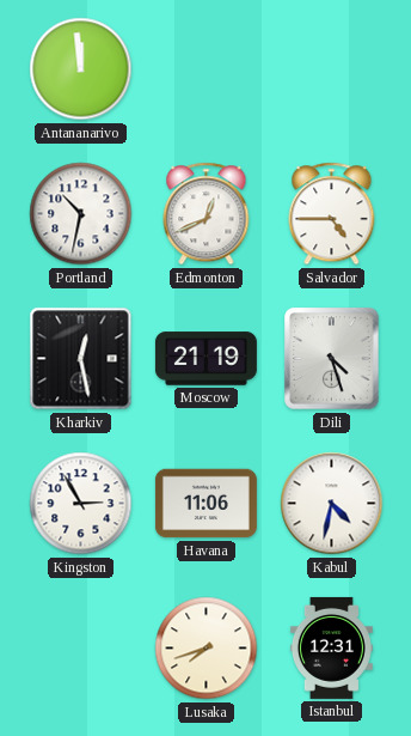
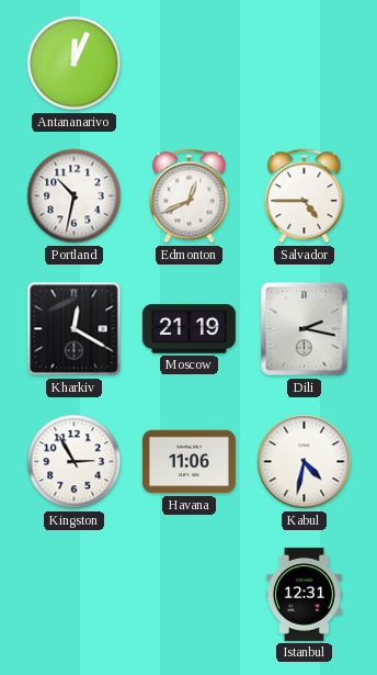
Antananarivo: 11:59 -> 12:04
Kharkiv: 12:28 -> 12:20
Dili: 4:27 -> 2:17
Lusaka: 7:42 -> none
